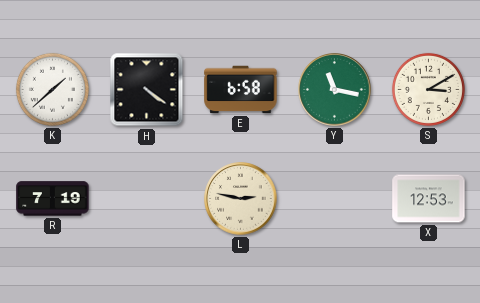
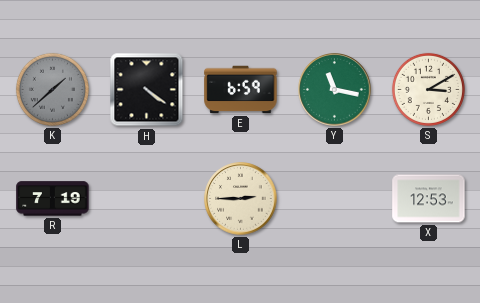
K dial: white -> grey
E: 6:58 -> 6:59
L: 2:47 -> 2:45
